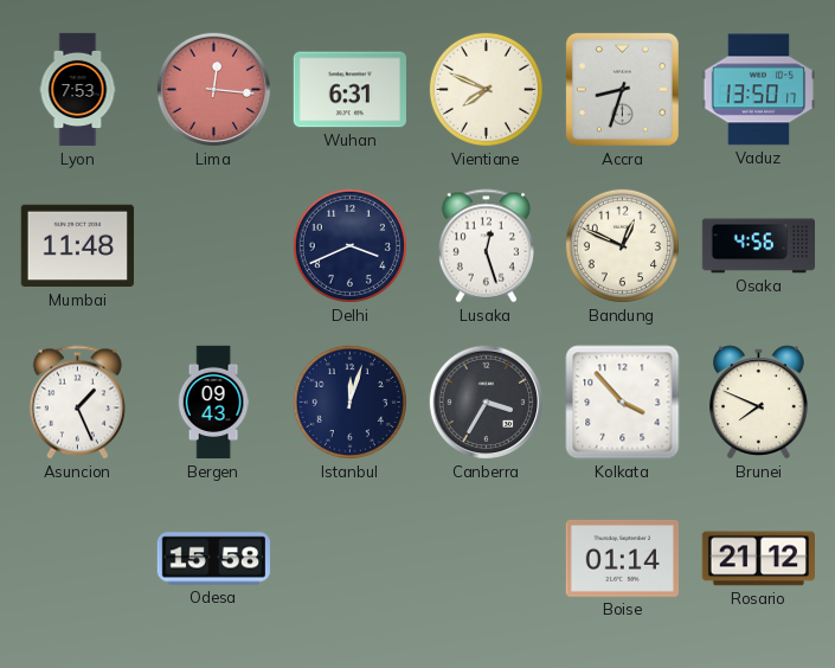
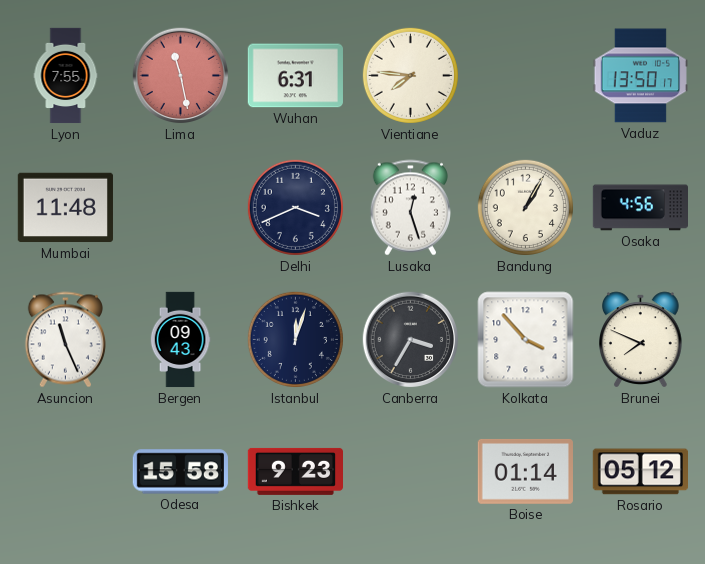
Lyon: 7:53 -> 7:55
Lima: 12:16 -> 11:28
Vientiane: 7:49 -> 7:46
Accra: 8:33 -> none
Bandung: 12:49 -> 1:05
Asuncion: 1:26 -> 11:26
Bishkek: none -> 9:23
Rosario: 21:12 -> 05:12
